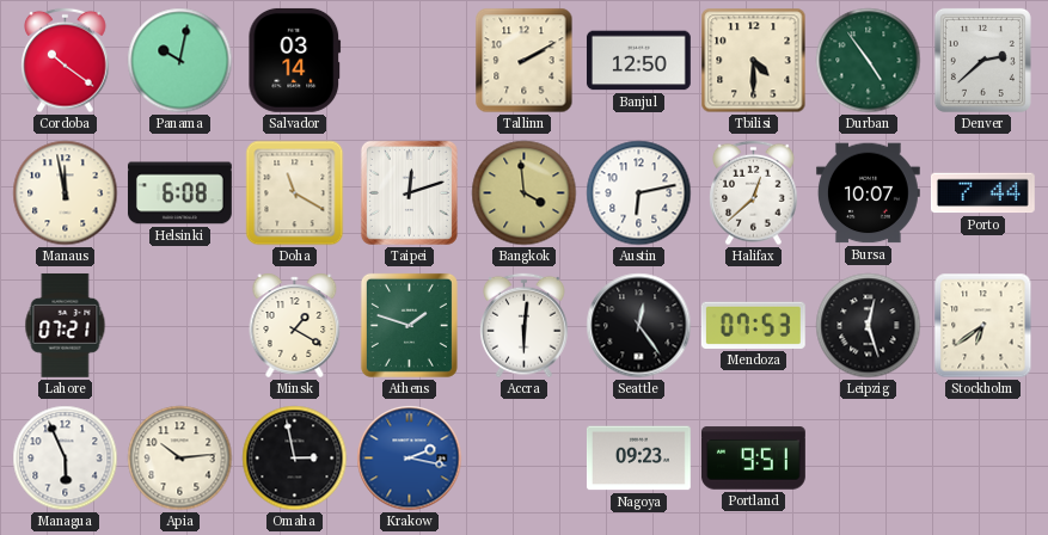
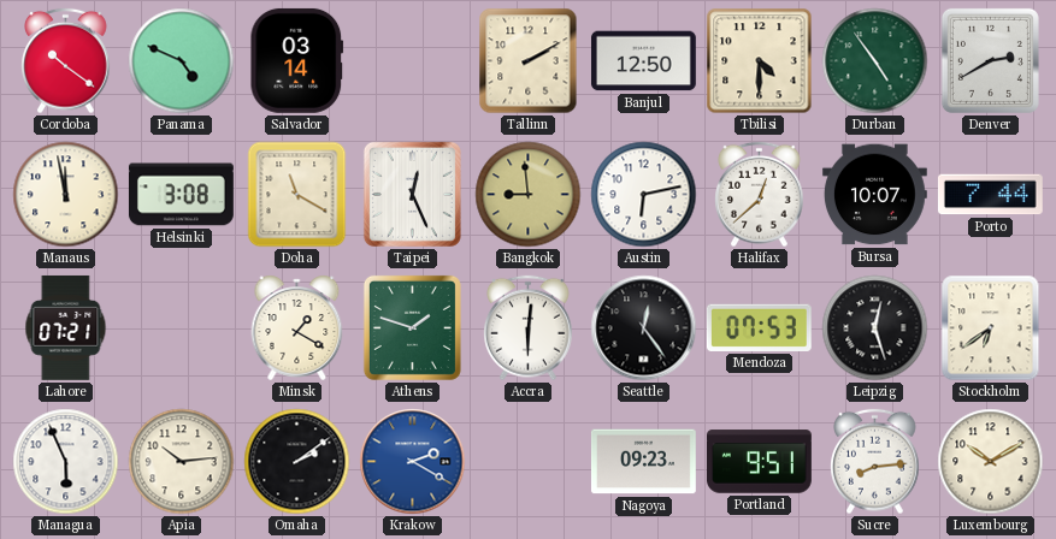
Panama: 10:02 -> 4:49
Denver: 2:38 -> 2:40
Helsinki: 6:08 -> 3:08
Taipei: 12:12 -> 12:26
Bangkok: 3:59 -> 8:59
Omaha: 2:58 -> 2:09
Krakow: 2:17 -> 2:20
Sucre: none -> 8:14
Luxembourg: none -> 10:10
